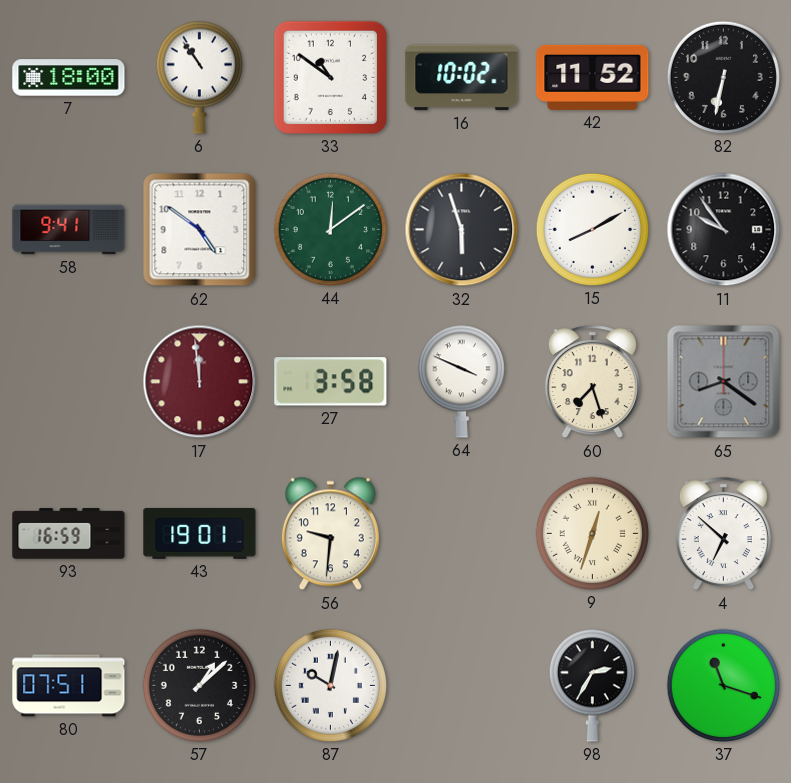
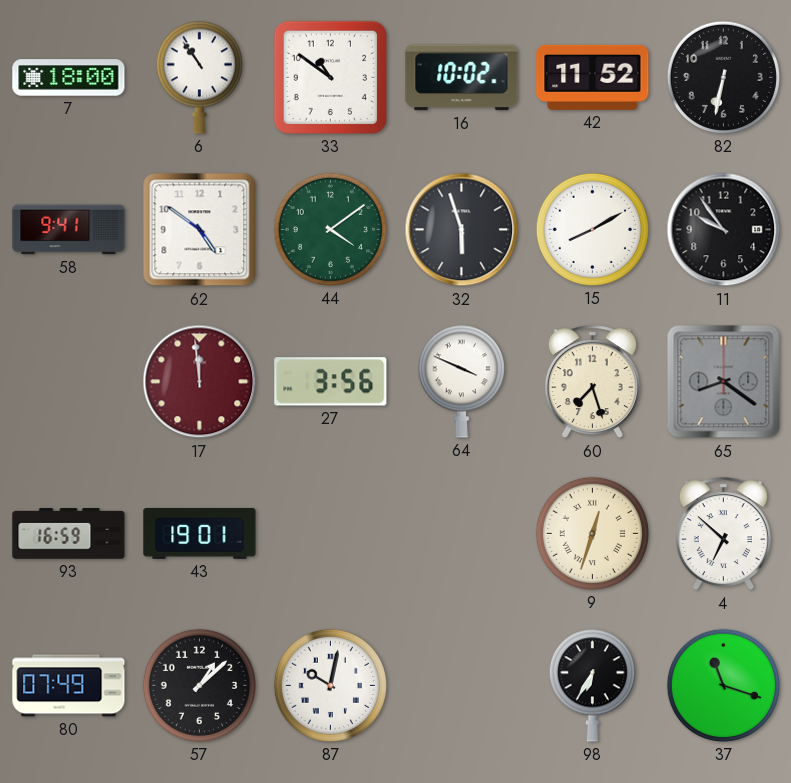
44: 12:09 -> 4:09
27: 3:58 -> 3:56
56: 9:31 -> none
80: 07:51 -> 07:49
98: 2:35 -> 6:35
